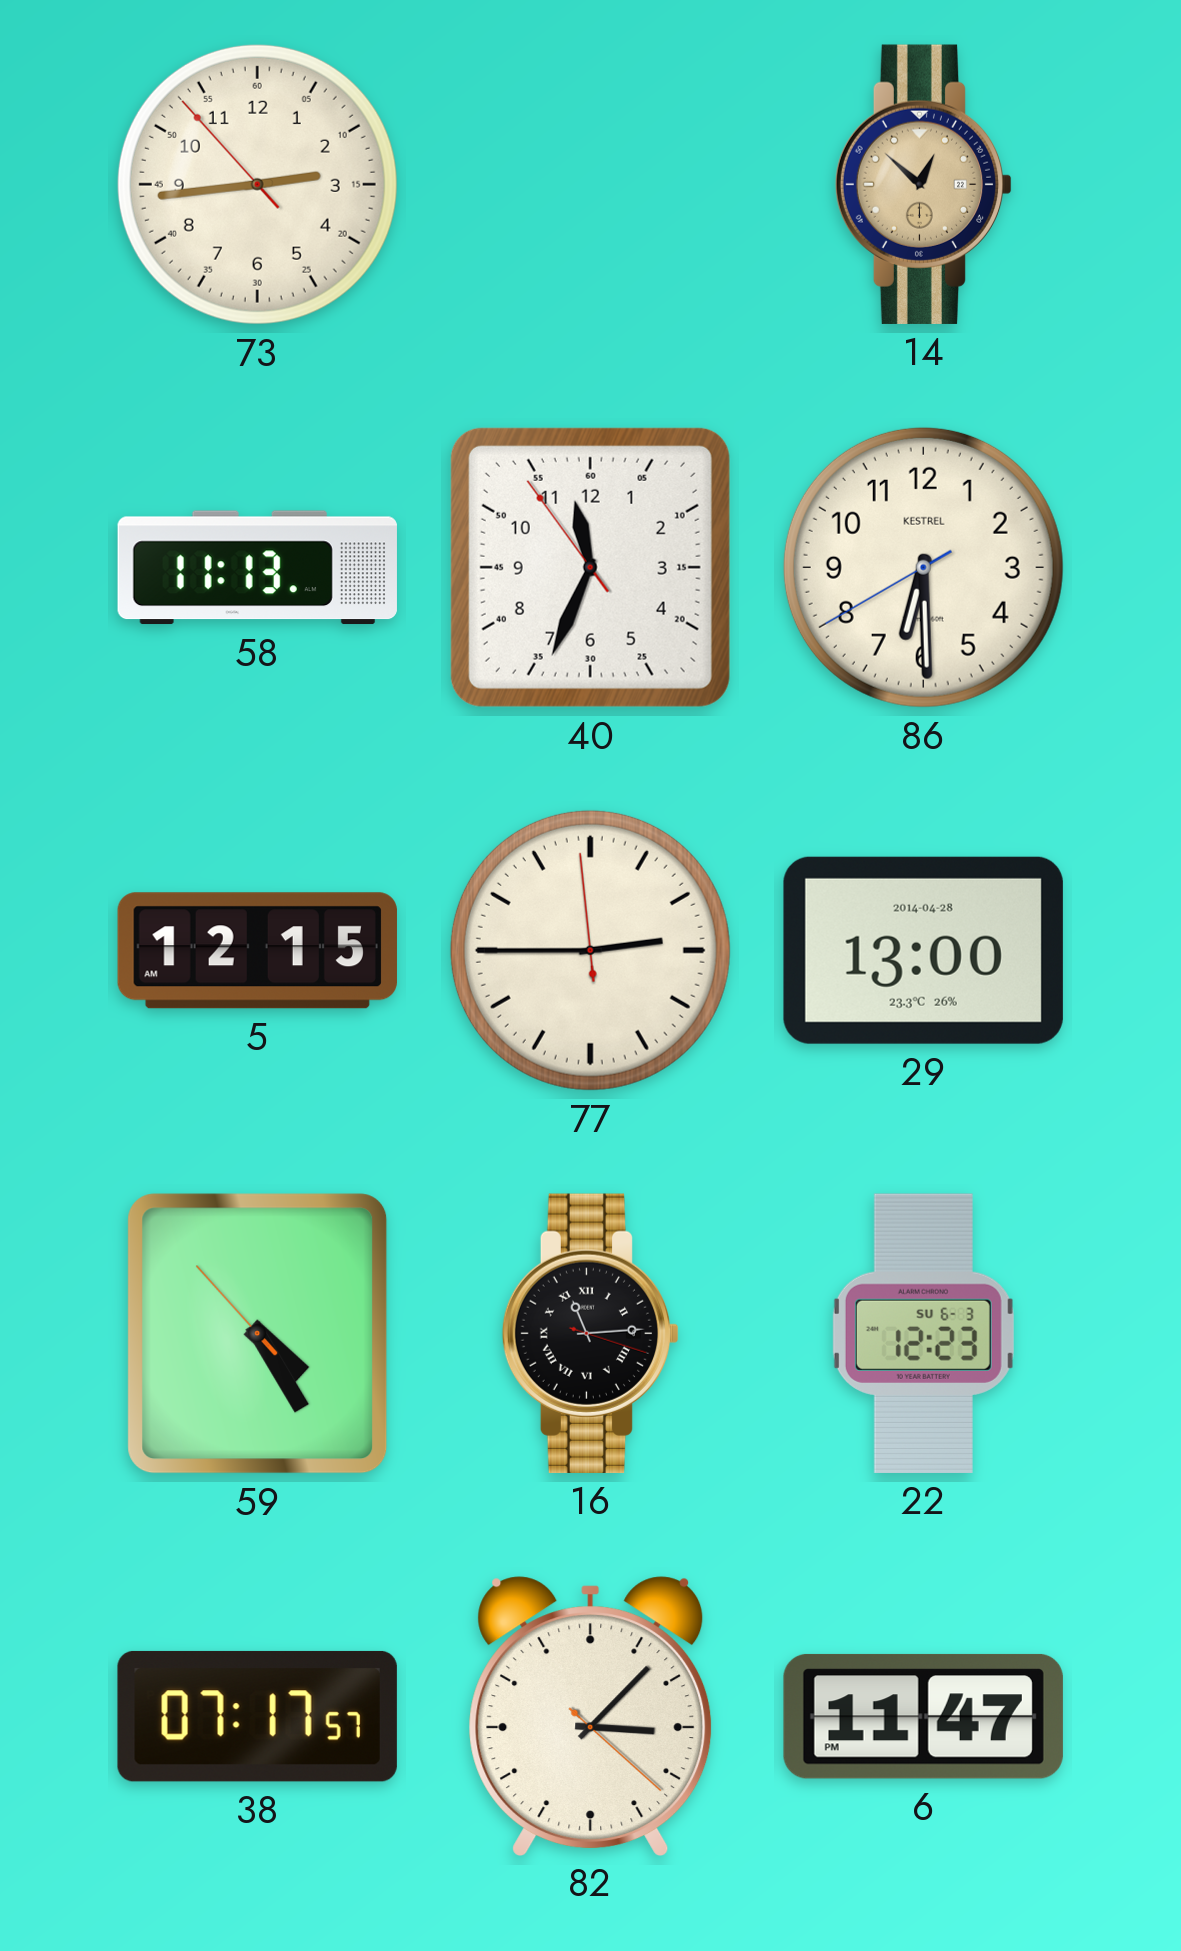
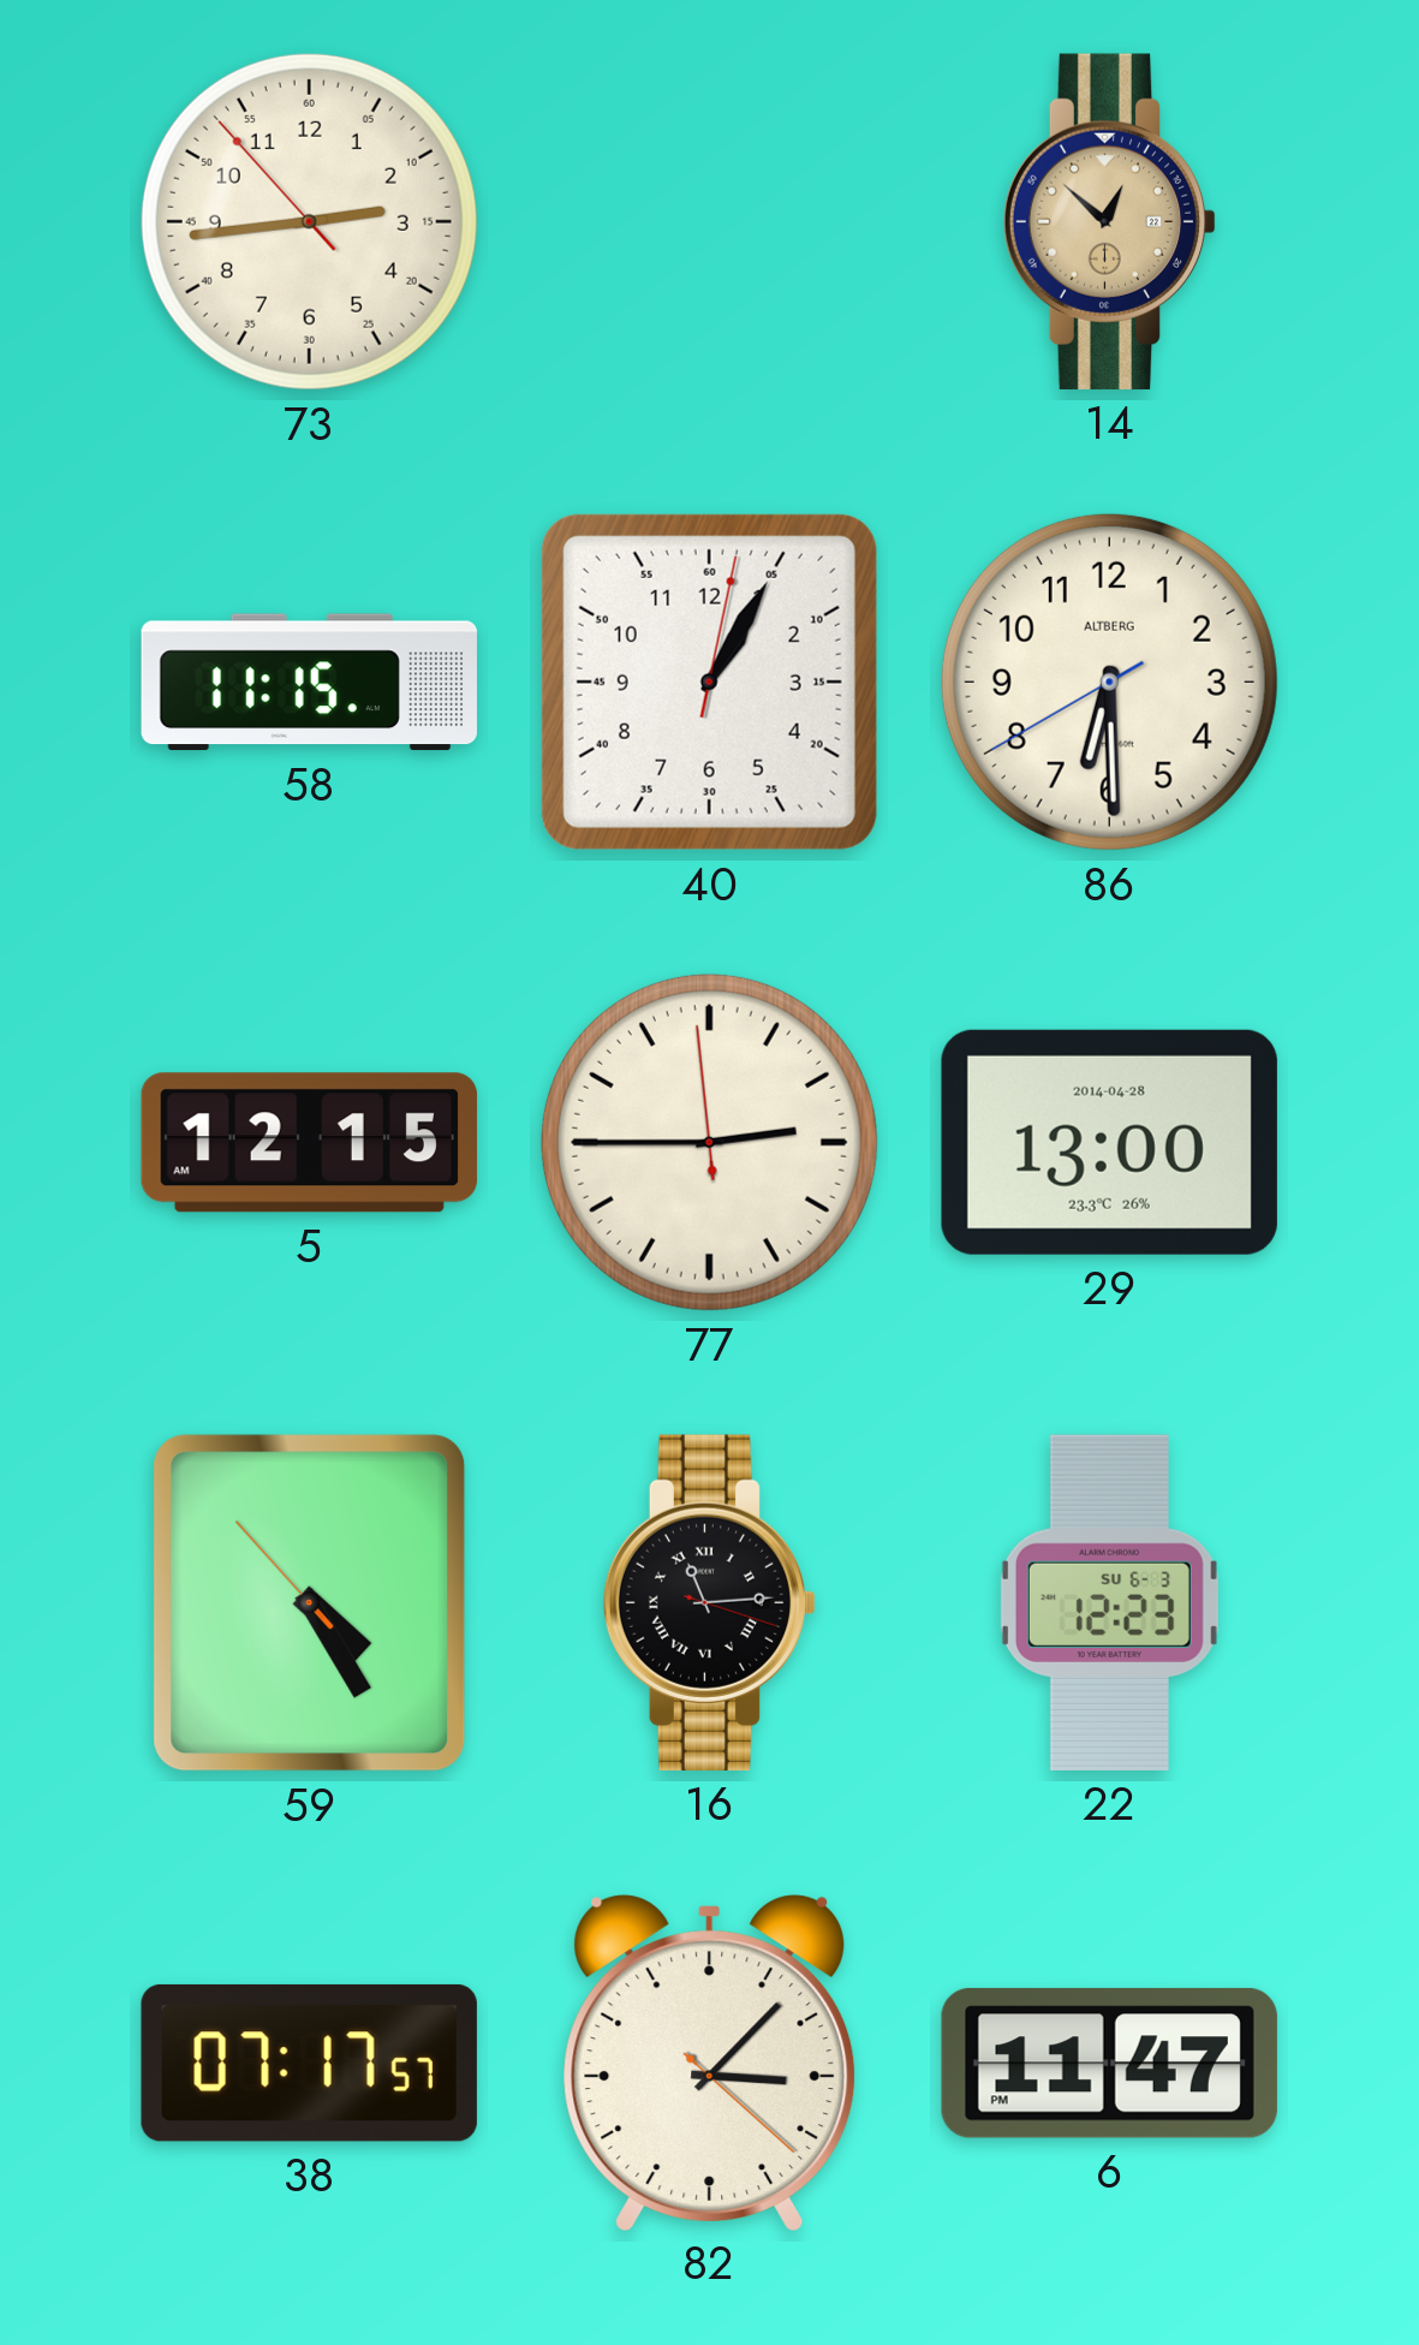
58: 11:13 -> 11:15
40: 11:33 -> 1:05
86 brand: KESTREL -> ALTBERG
